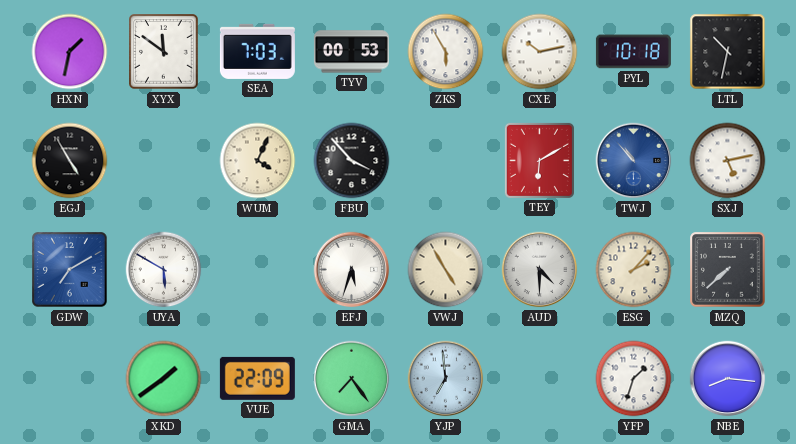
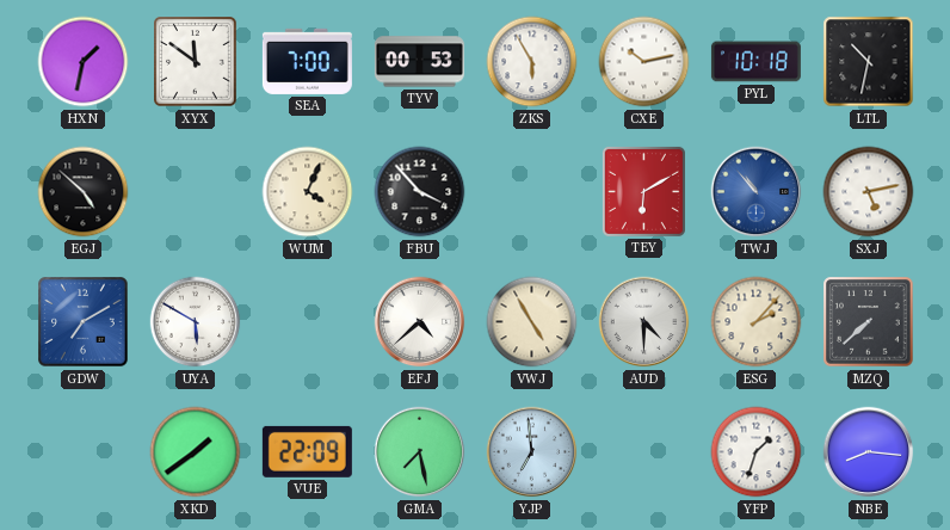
SEA: 7:03 -> 7:00
EGJ: 4:55 -> 4:52
EFJ: 5:33 -> 4:38
GMA: 7:24 -> 7:28
